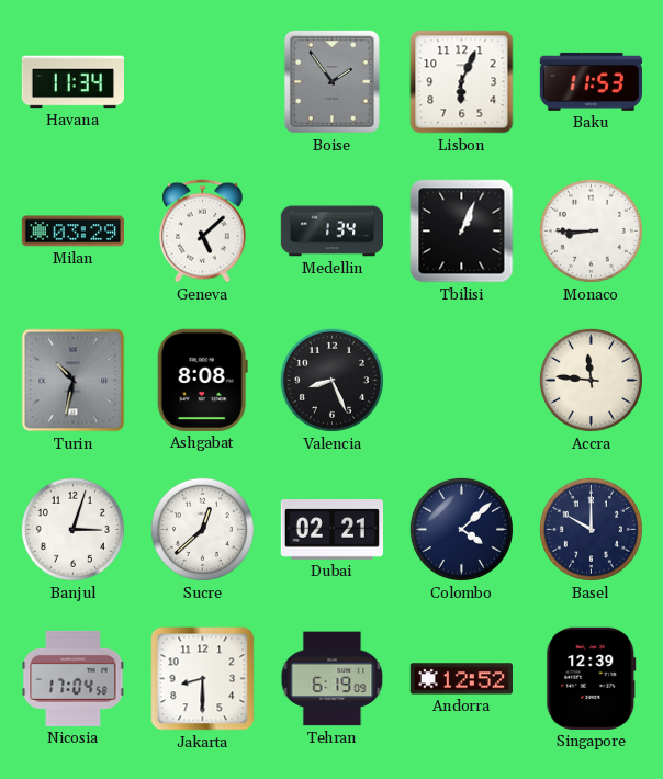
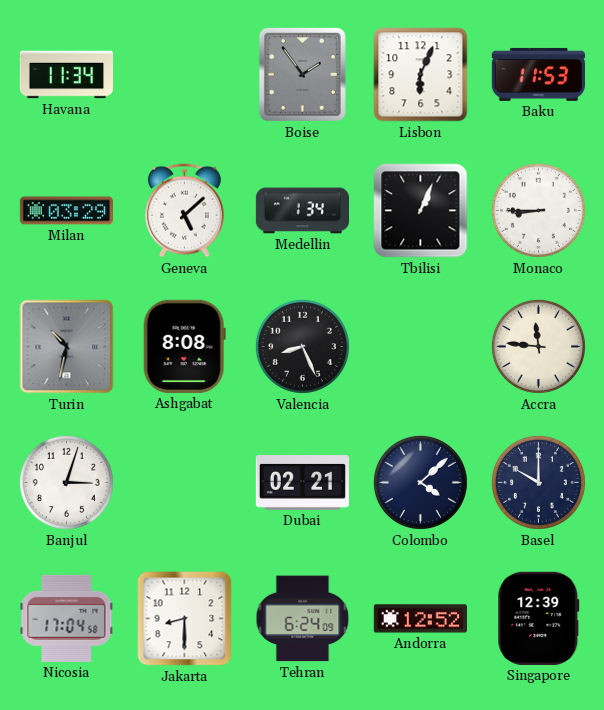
Sucre: 12:38 -> none
Tehran: 6:19 -> 6:24
